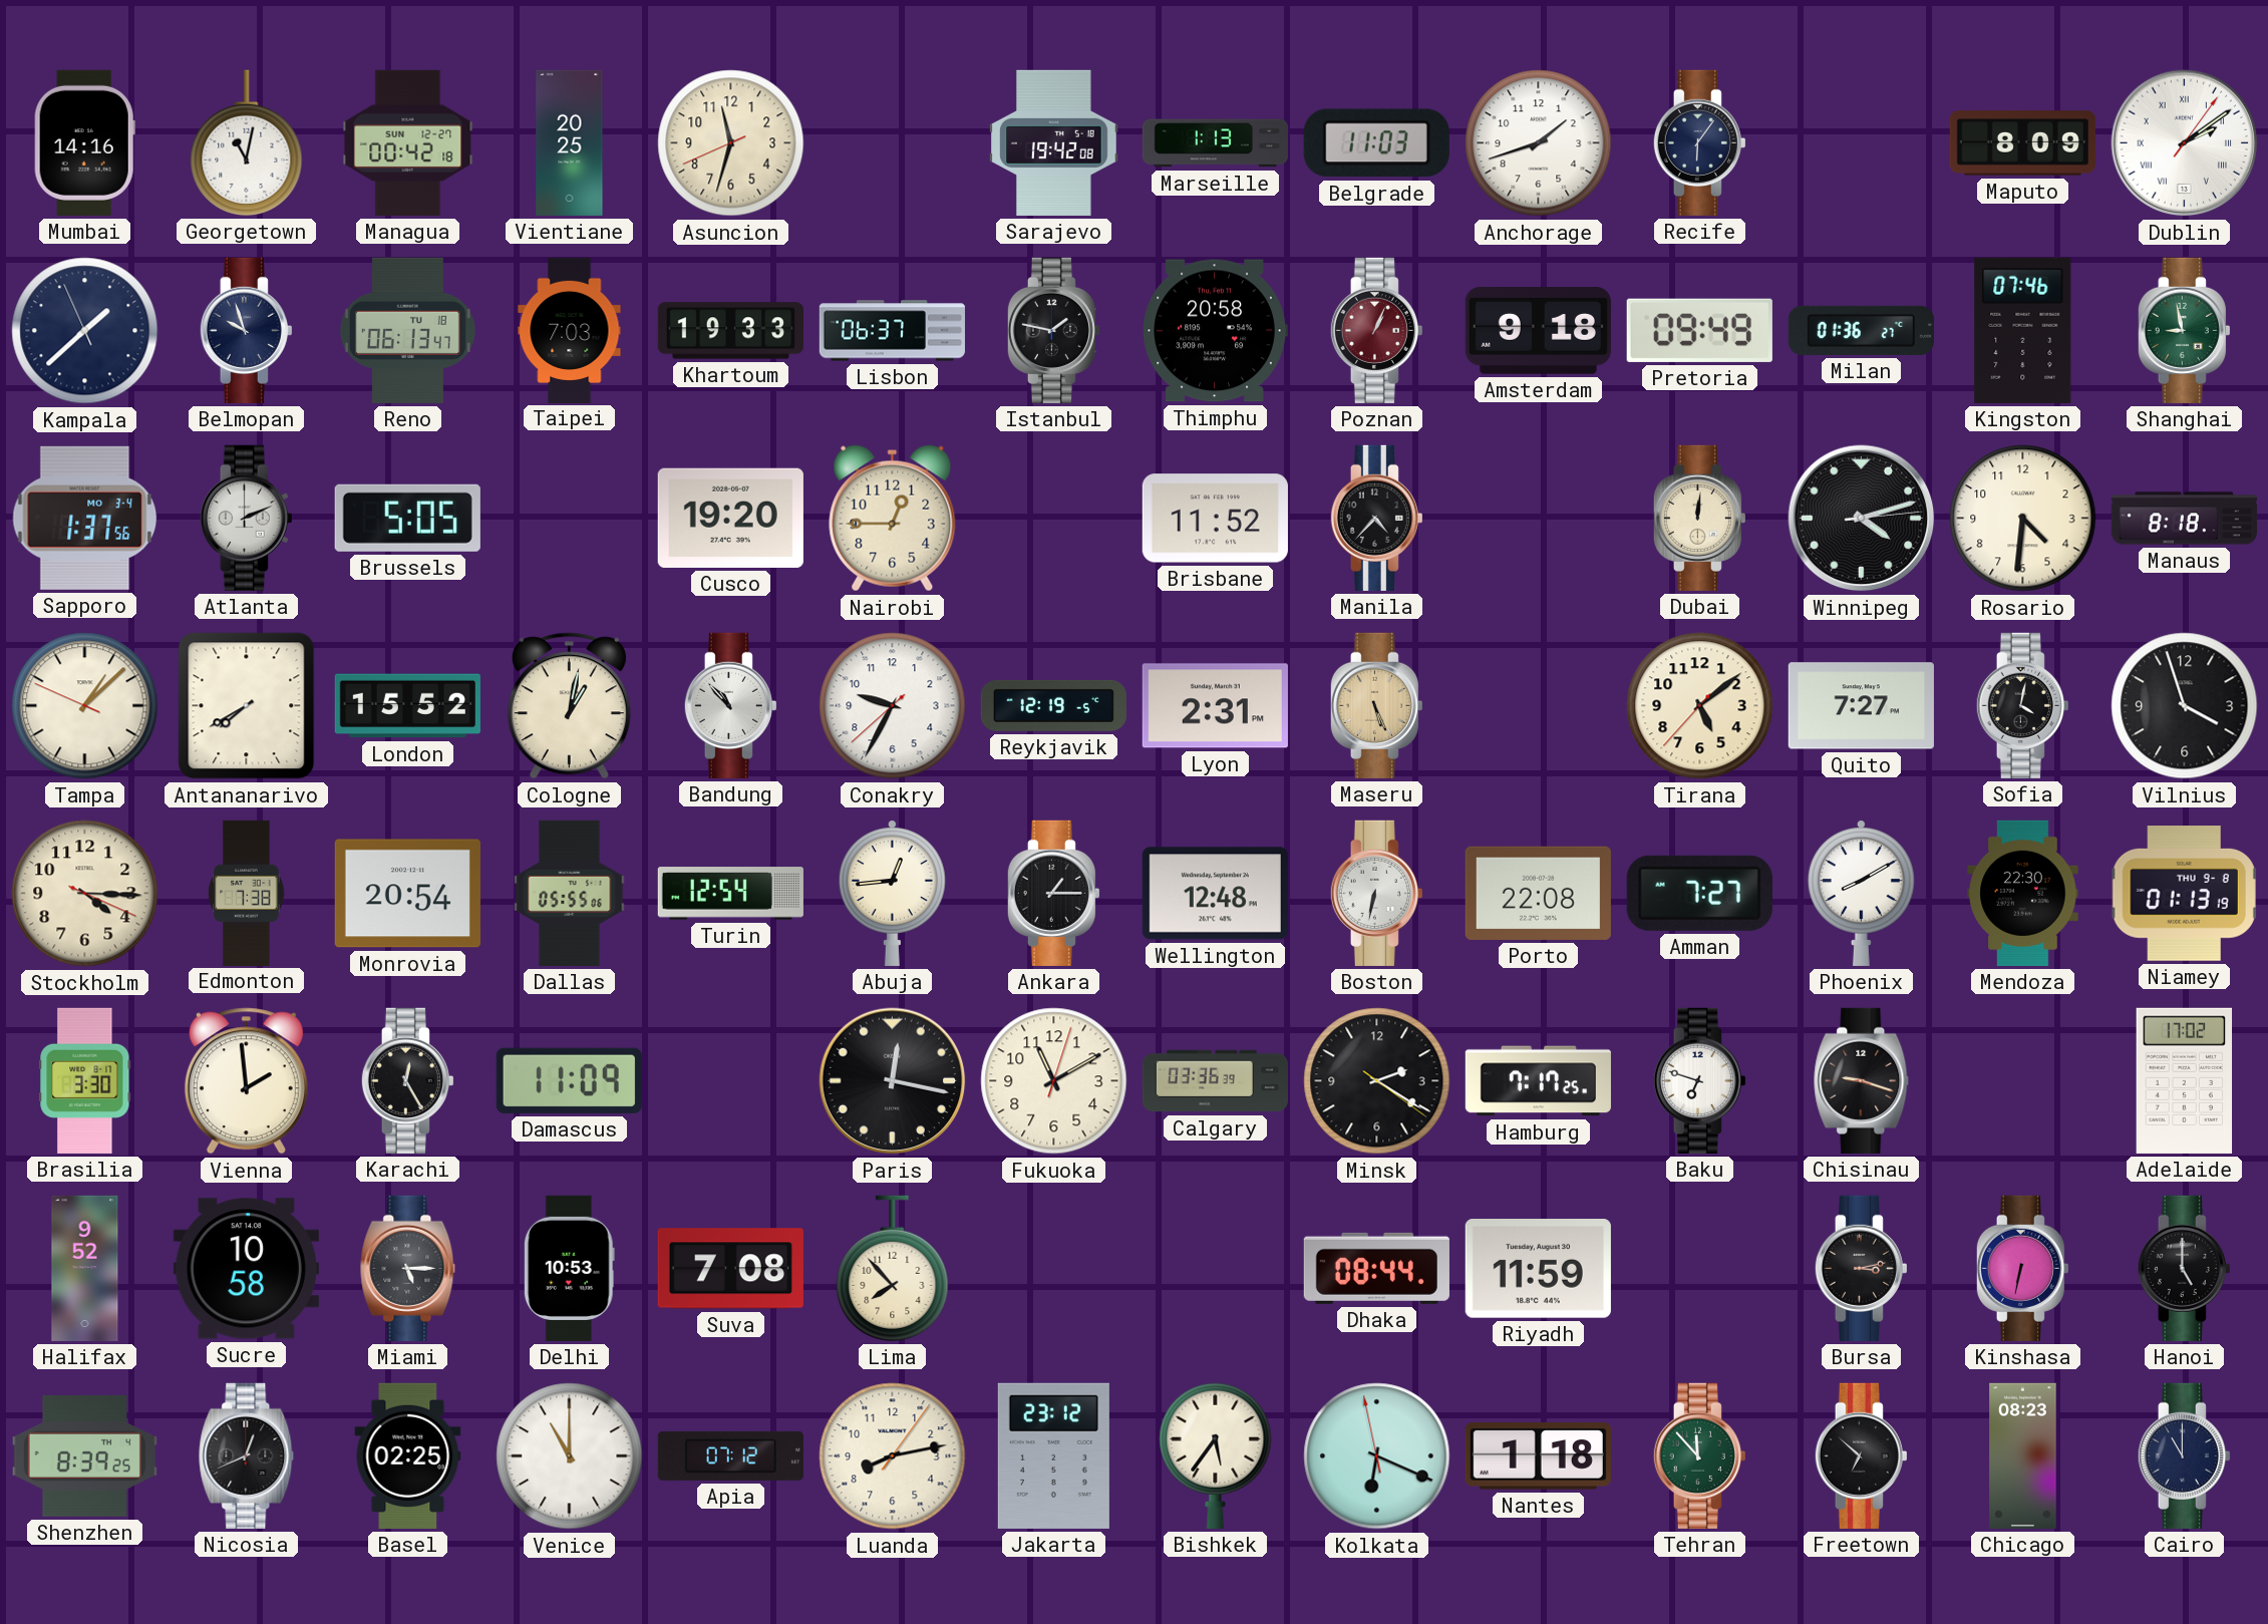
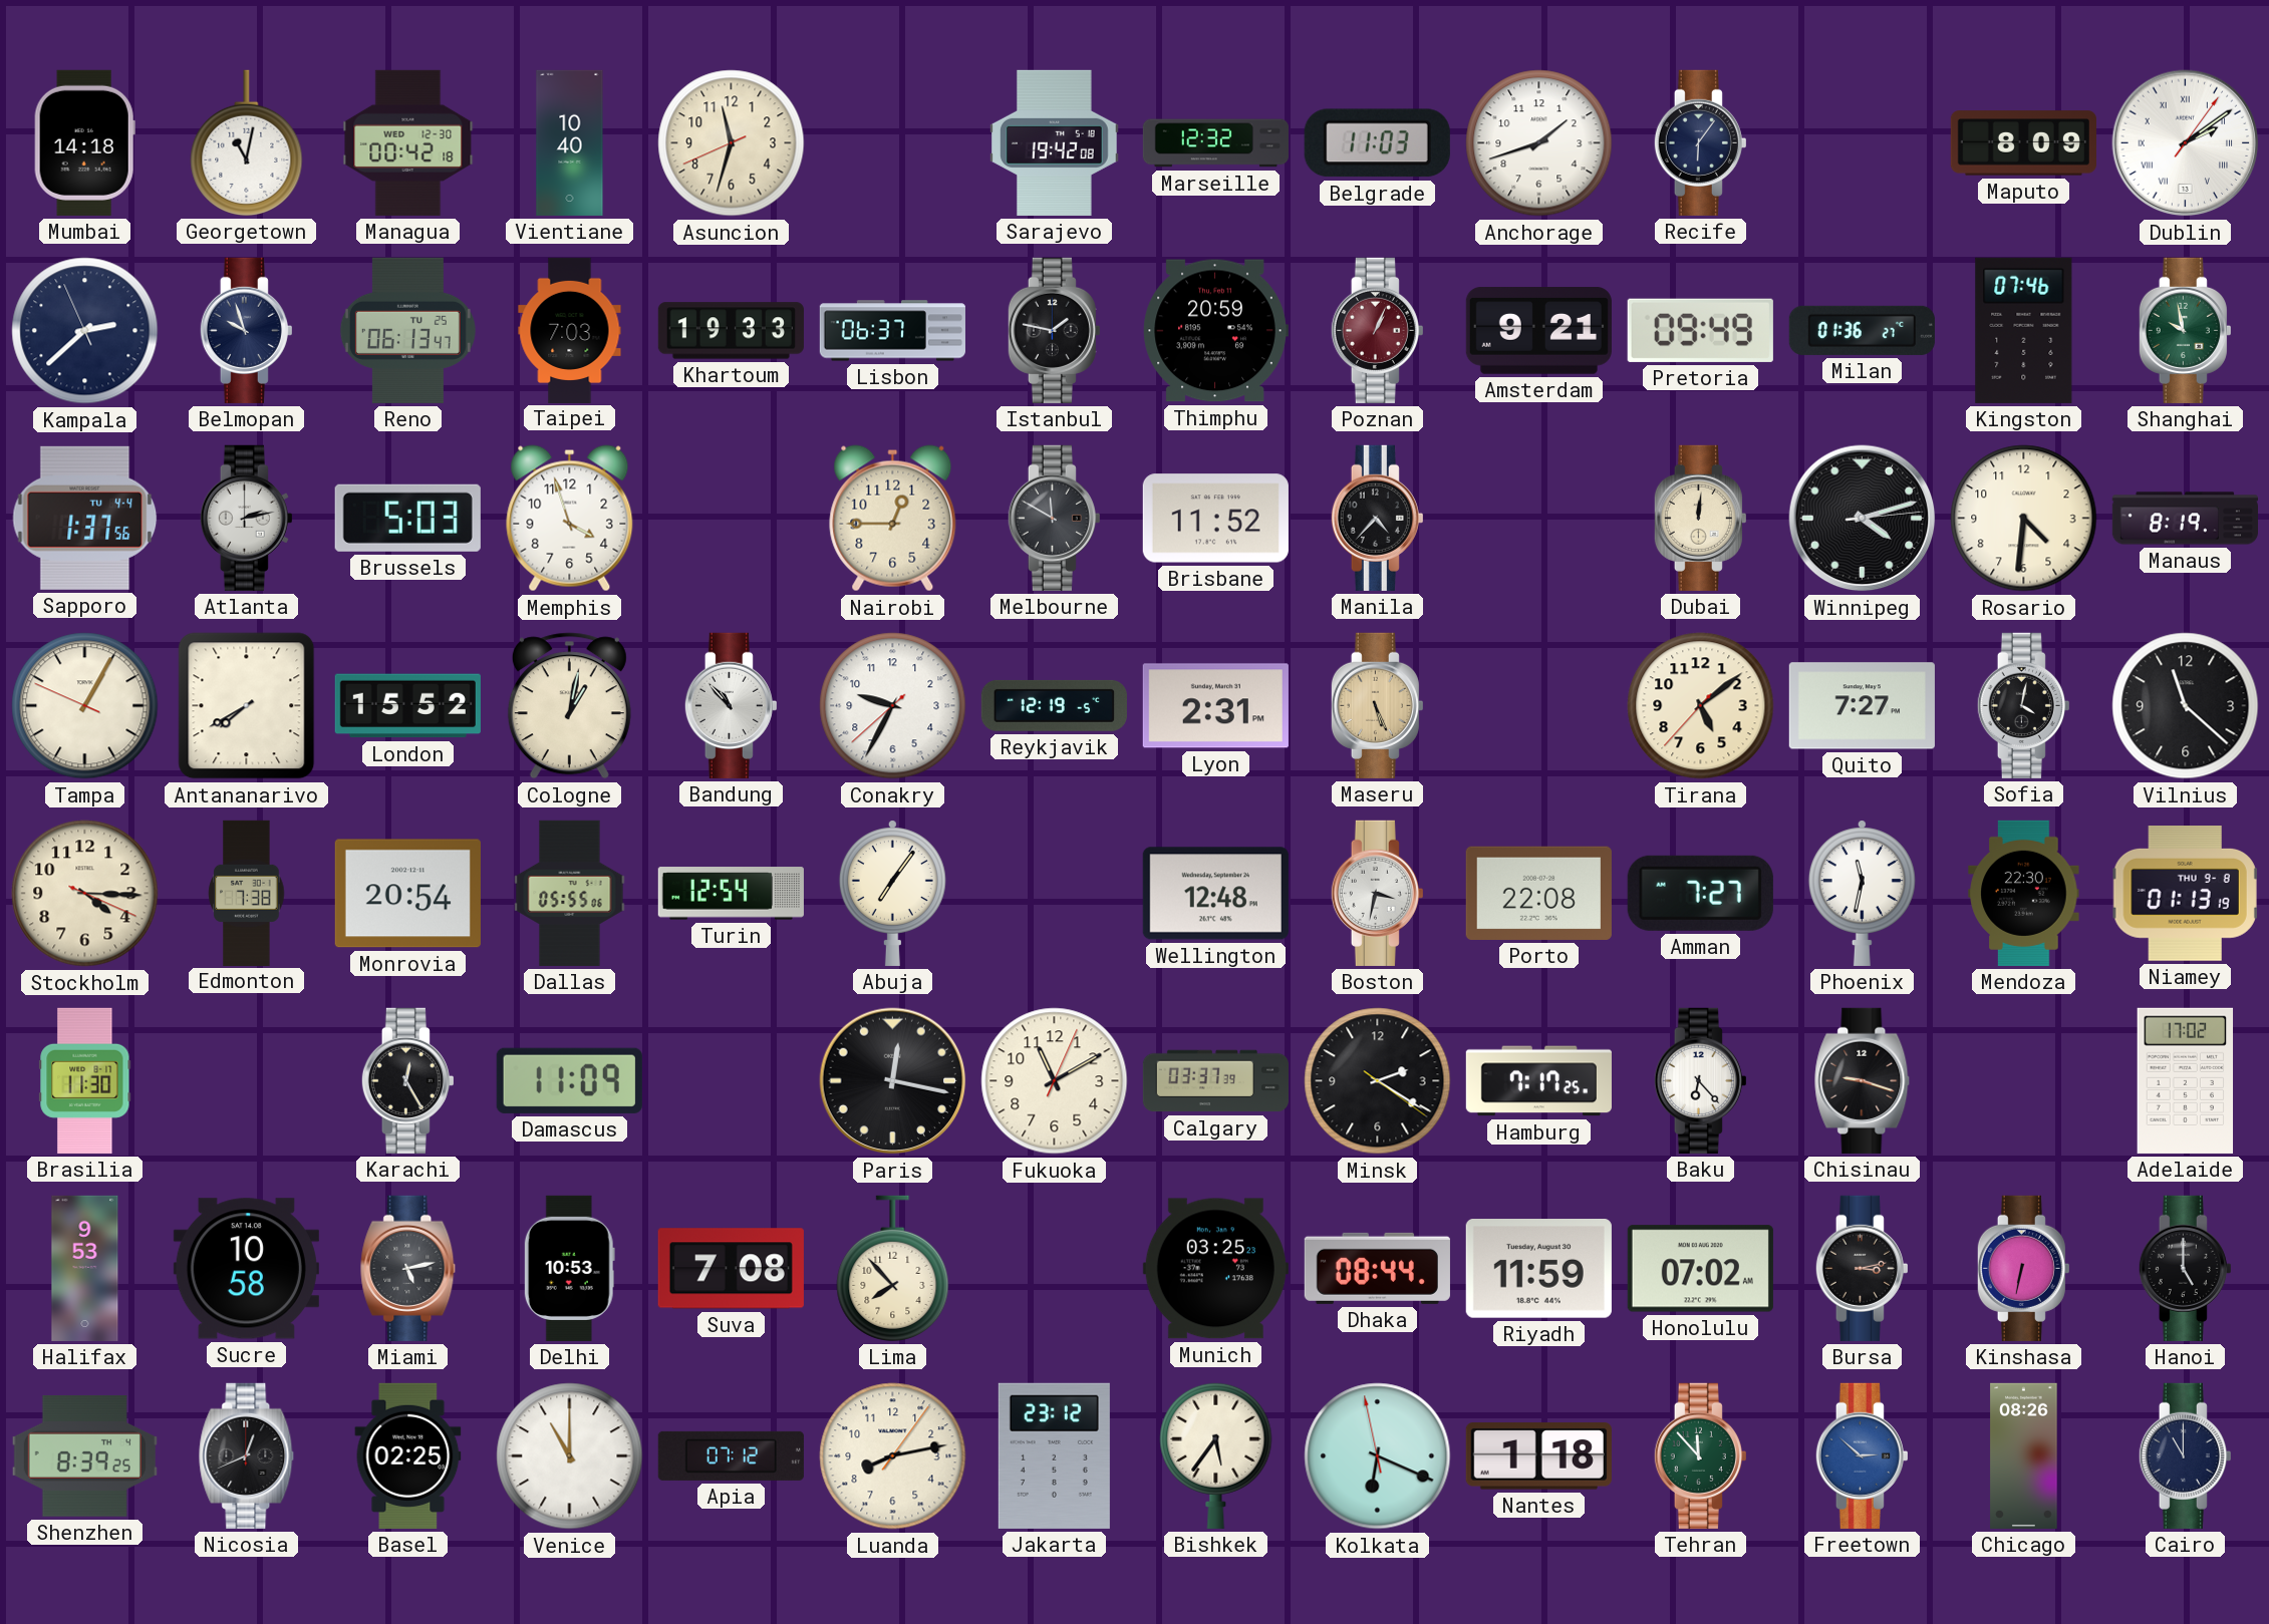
Mumbai: 14:16 -> 14:18
Managua date: SUN 12-27 -> WED 12-30
Vientiane: 20:25 -> 10:40
Marseille: 1:13 -> 12:32
Kampala: 1:37 -> 2:37
Reno date: TU 18 -> TU 25
Thimphu: 20:58 -> 20:59
Amsterdam: 9:18 -> 9:21
Shanghai: 8:58 -> 9:58
Sapporo date: MO 3-4 -> TU 4-4
Atlanta: 2:11 -> 2:13
Brussels: 5:05 -> 5:03
Memphis: none -> 3:57
Cusco: 19:20 -> none
Melbourne: none -> 11:50
Manaus: 8:18 -> 8:19
Tampa: 1:07 -> 1:04
Vilnius: 3:57 -> 11:22
Abuja: 12:44 -> 7:06
Ankara: 1:15 -> none
Boston: 6:32 -> 3:32
Phoenix: 8:10 -> 11:32
Brasilia: 3:30 -> 11:30
Vienna: 1:59 -> none
Fukuoka: 11:10:03 -> 11:10:04
Calgary: 03:36 -> 03:37
Baku: 6:48 -> 6:23
Halifax: 9:52 -> 9:53
Miami: 5:15 -> 5:13
Munich: none -> 03:25
Honolulu: none -> 07:02
Freetown: 6:52 -> 2:52
Freetown dial: black -> blue
Chicago: 08:23 -> 08:26
